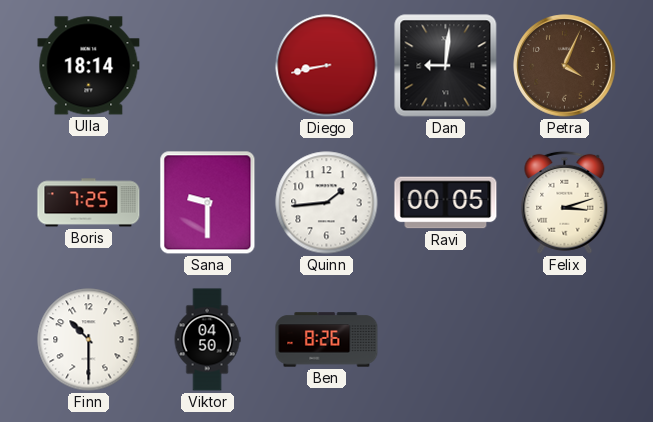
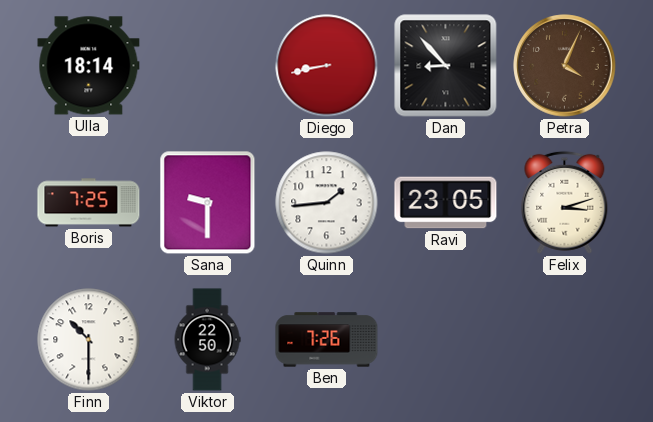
Dan: 9:01 -> 8:53
Ravi: 00:05 -> 23:05
Viktor: 04:50 -> 22:50
Ben: 8:26 -> 7:26
